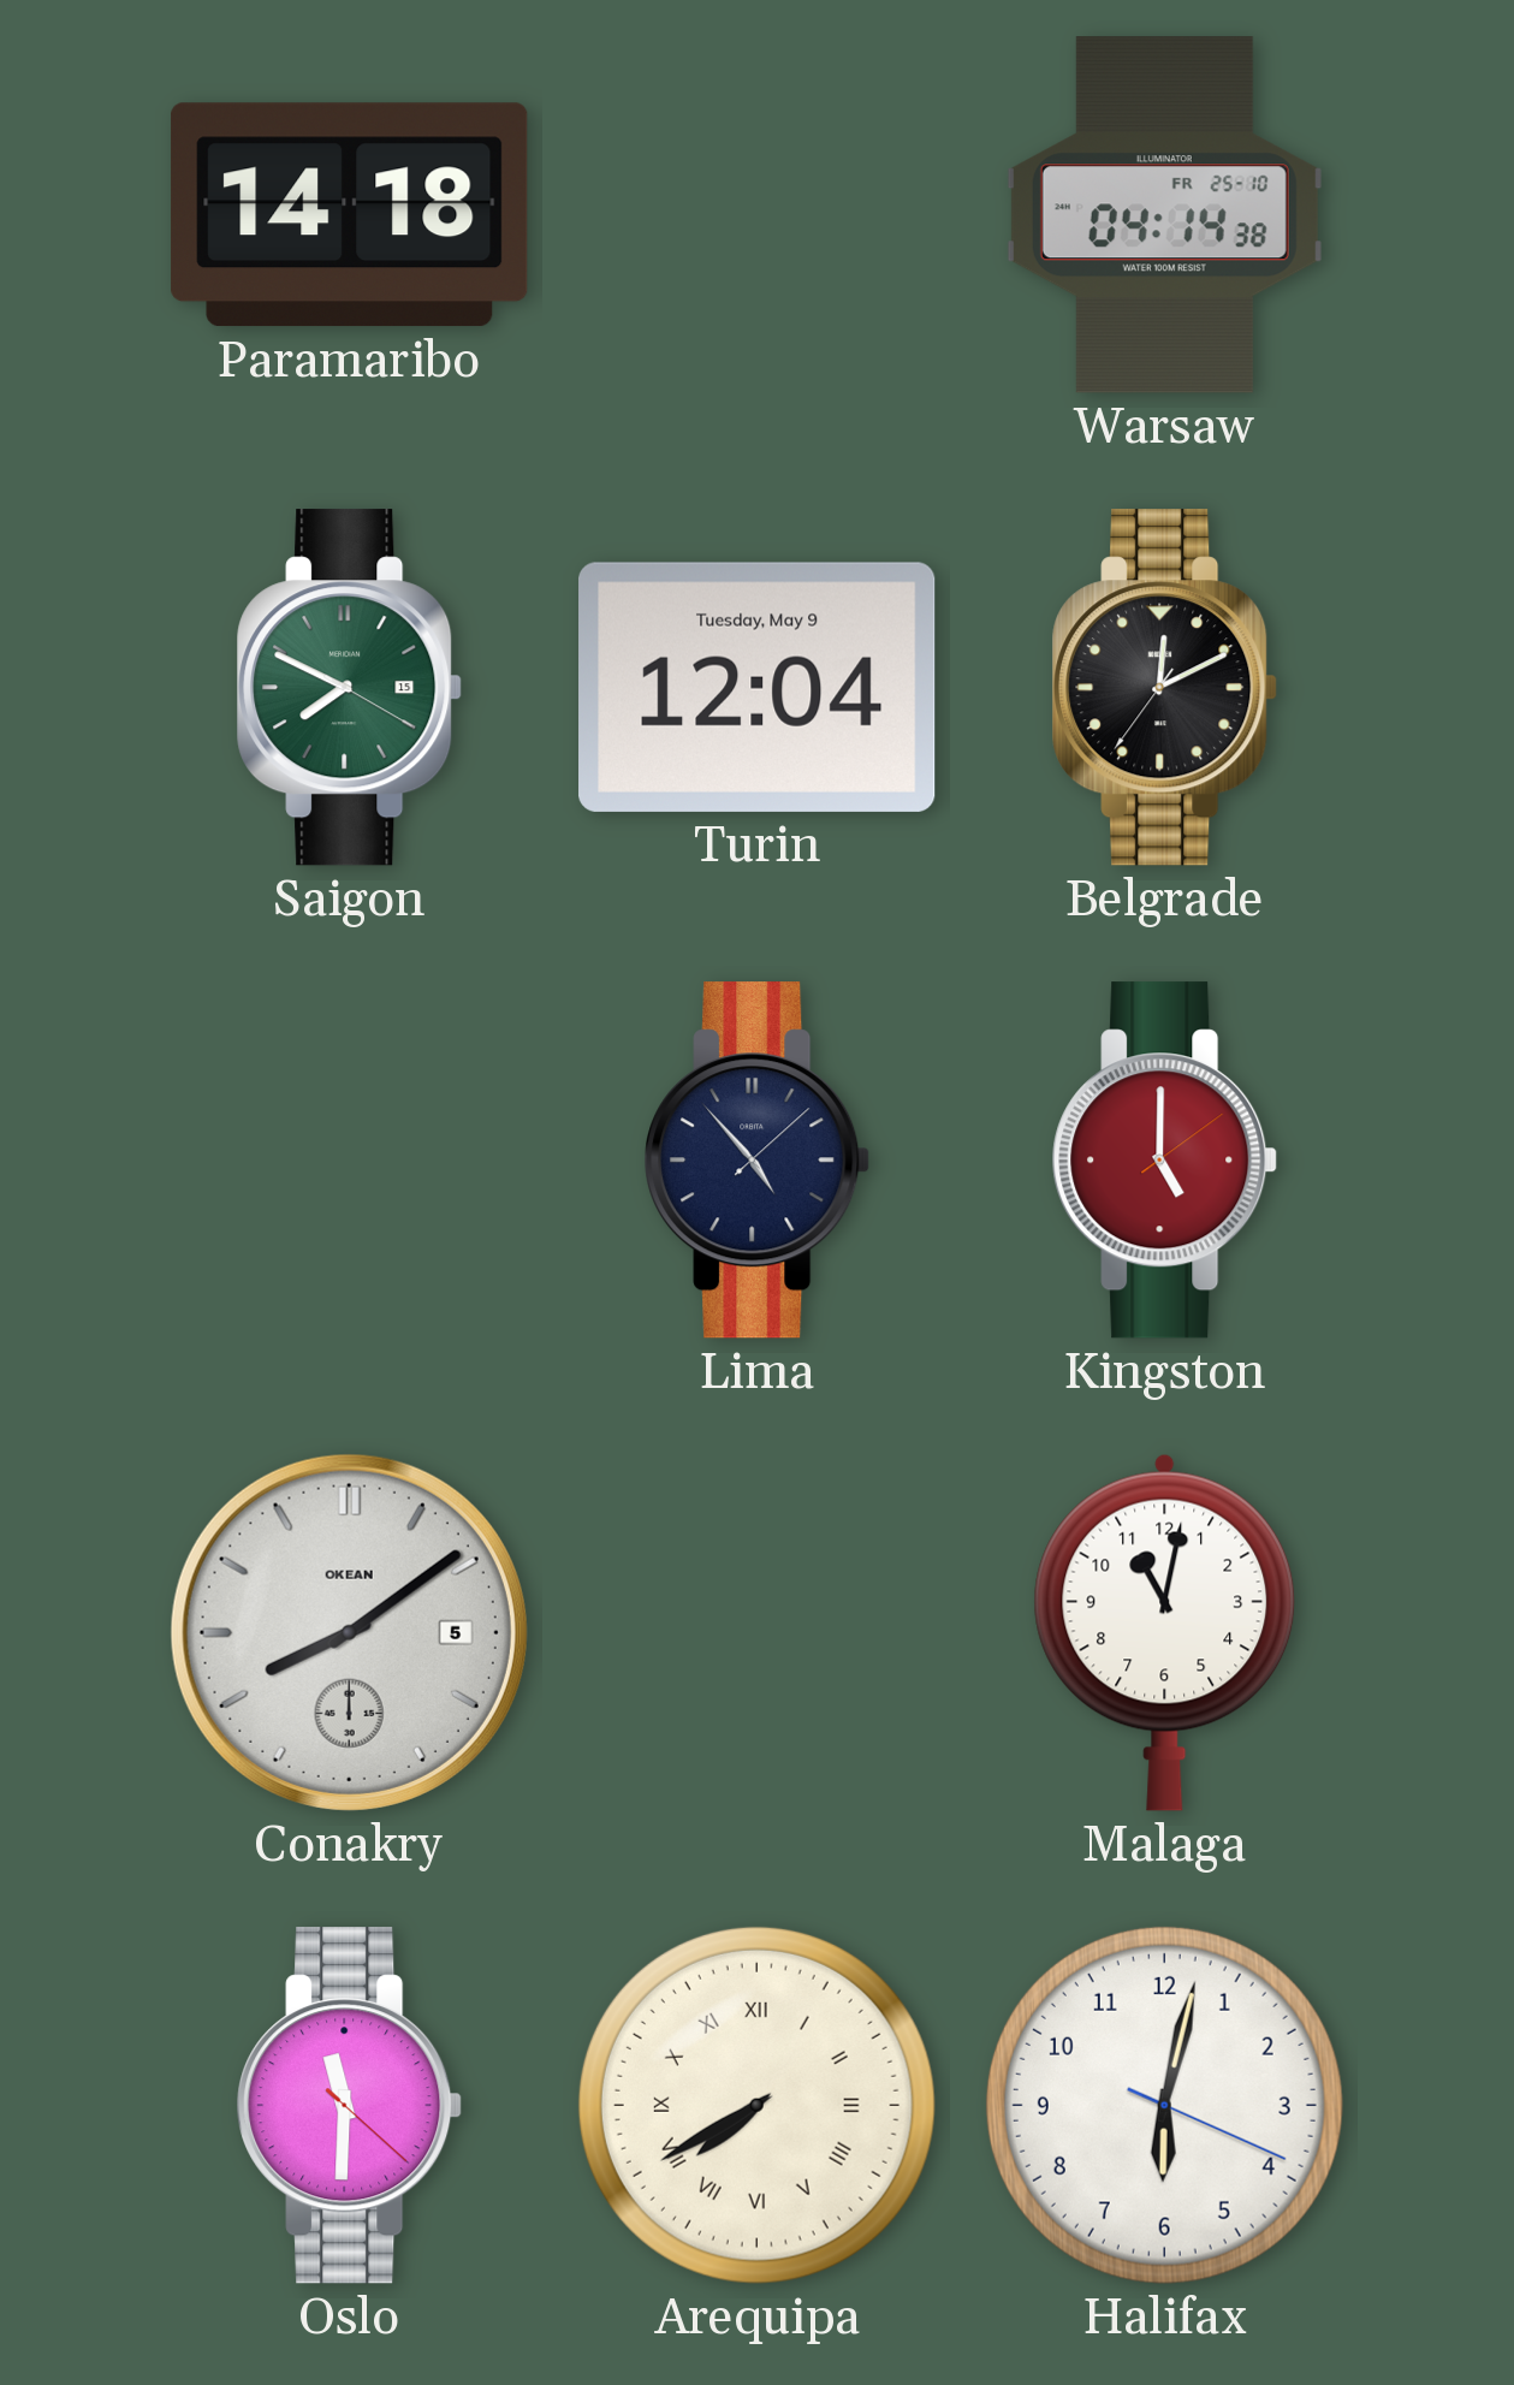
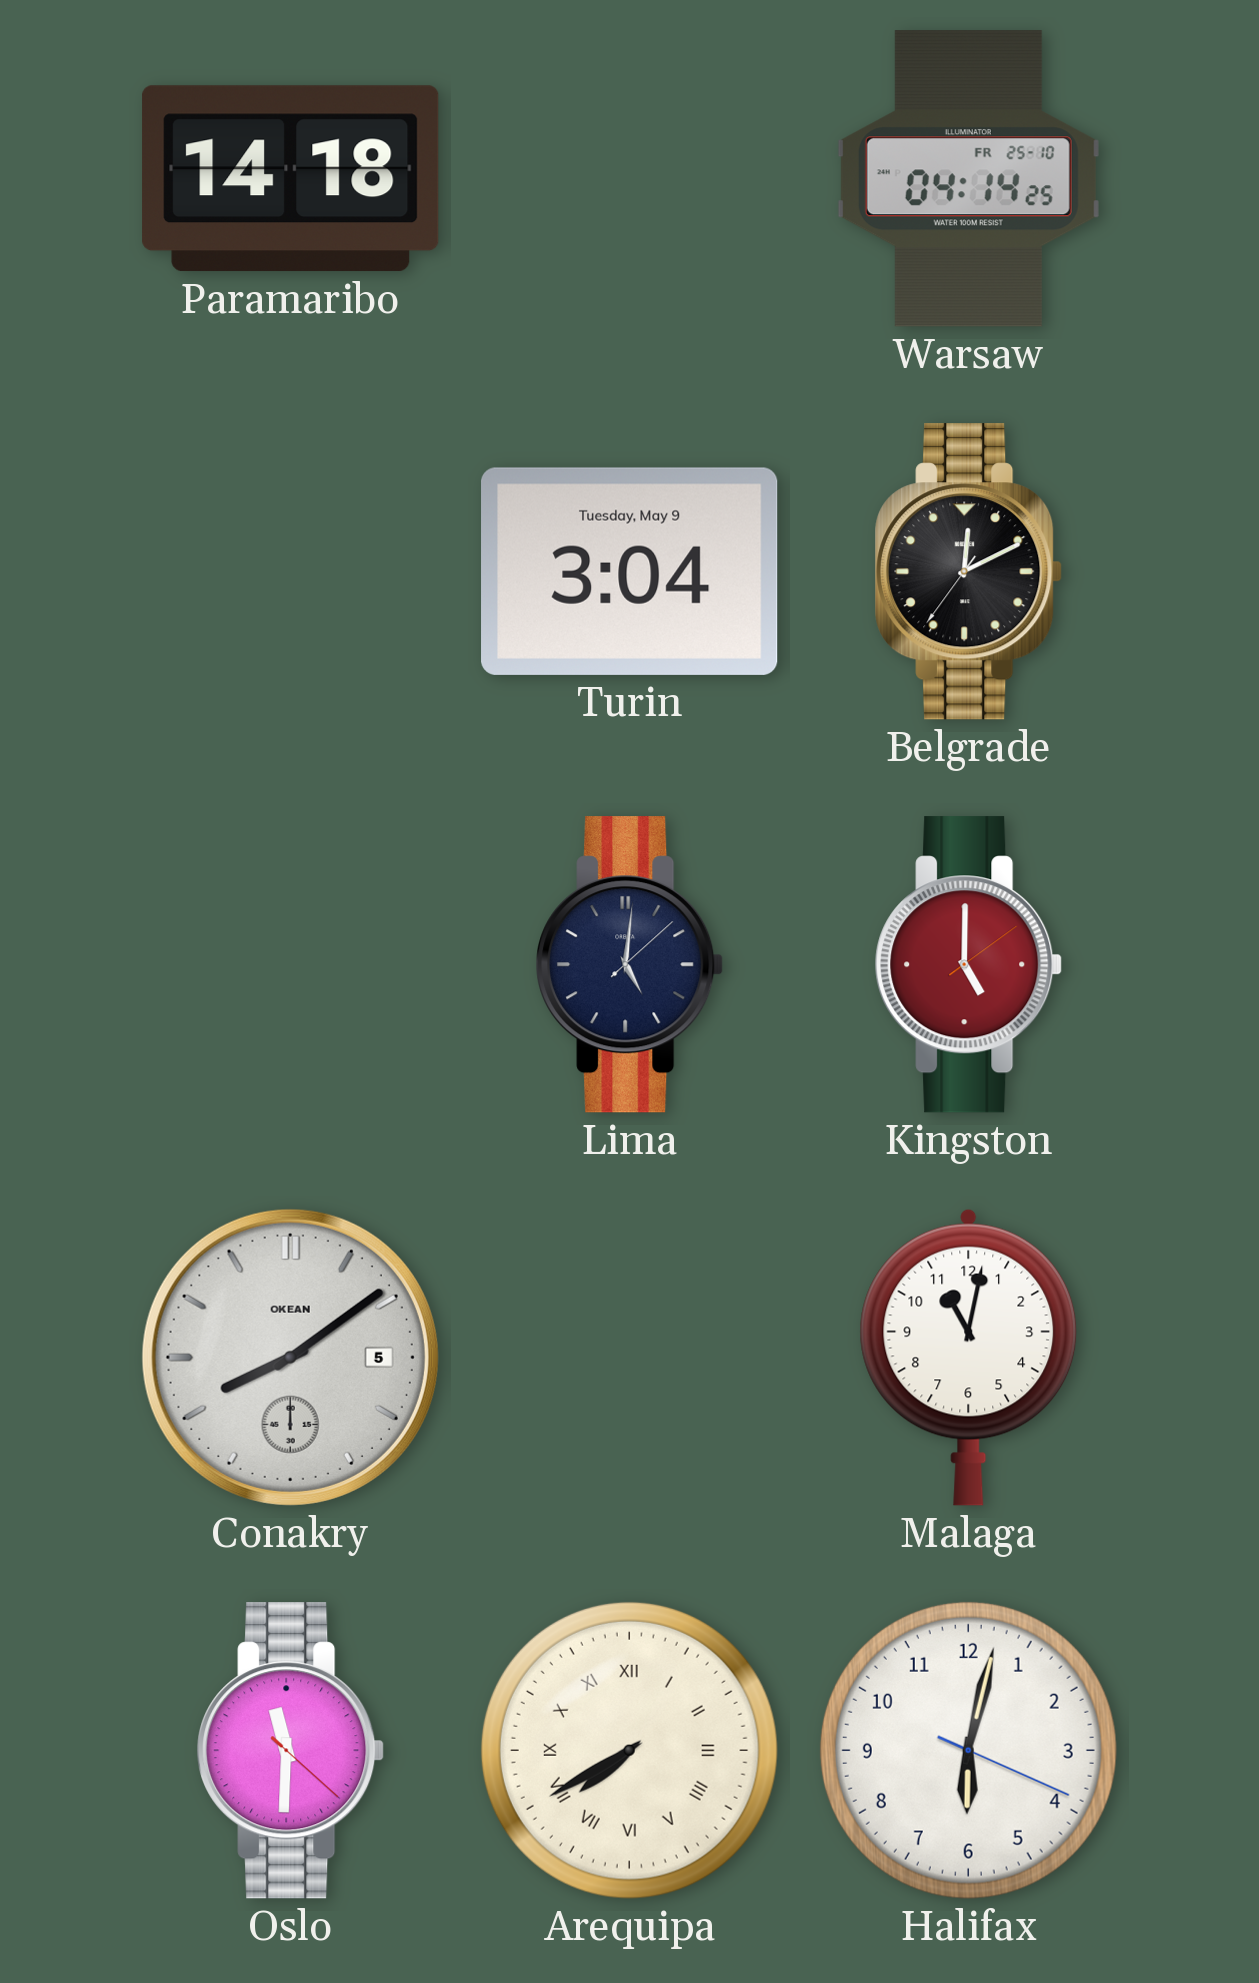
Warsaw: 04:14:38 -> 04:14:25
Saigon: 7:49 -> none
Turin: 12:04 -> 3:04
Lima: 4:53 -> 5:01
